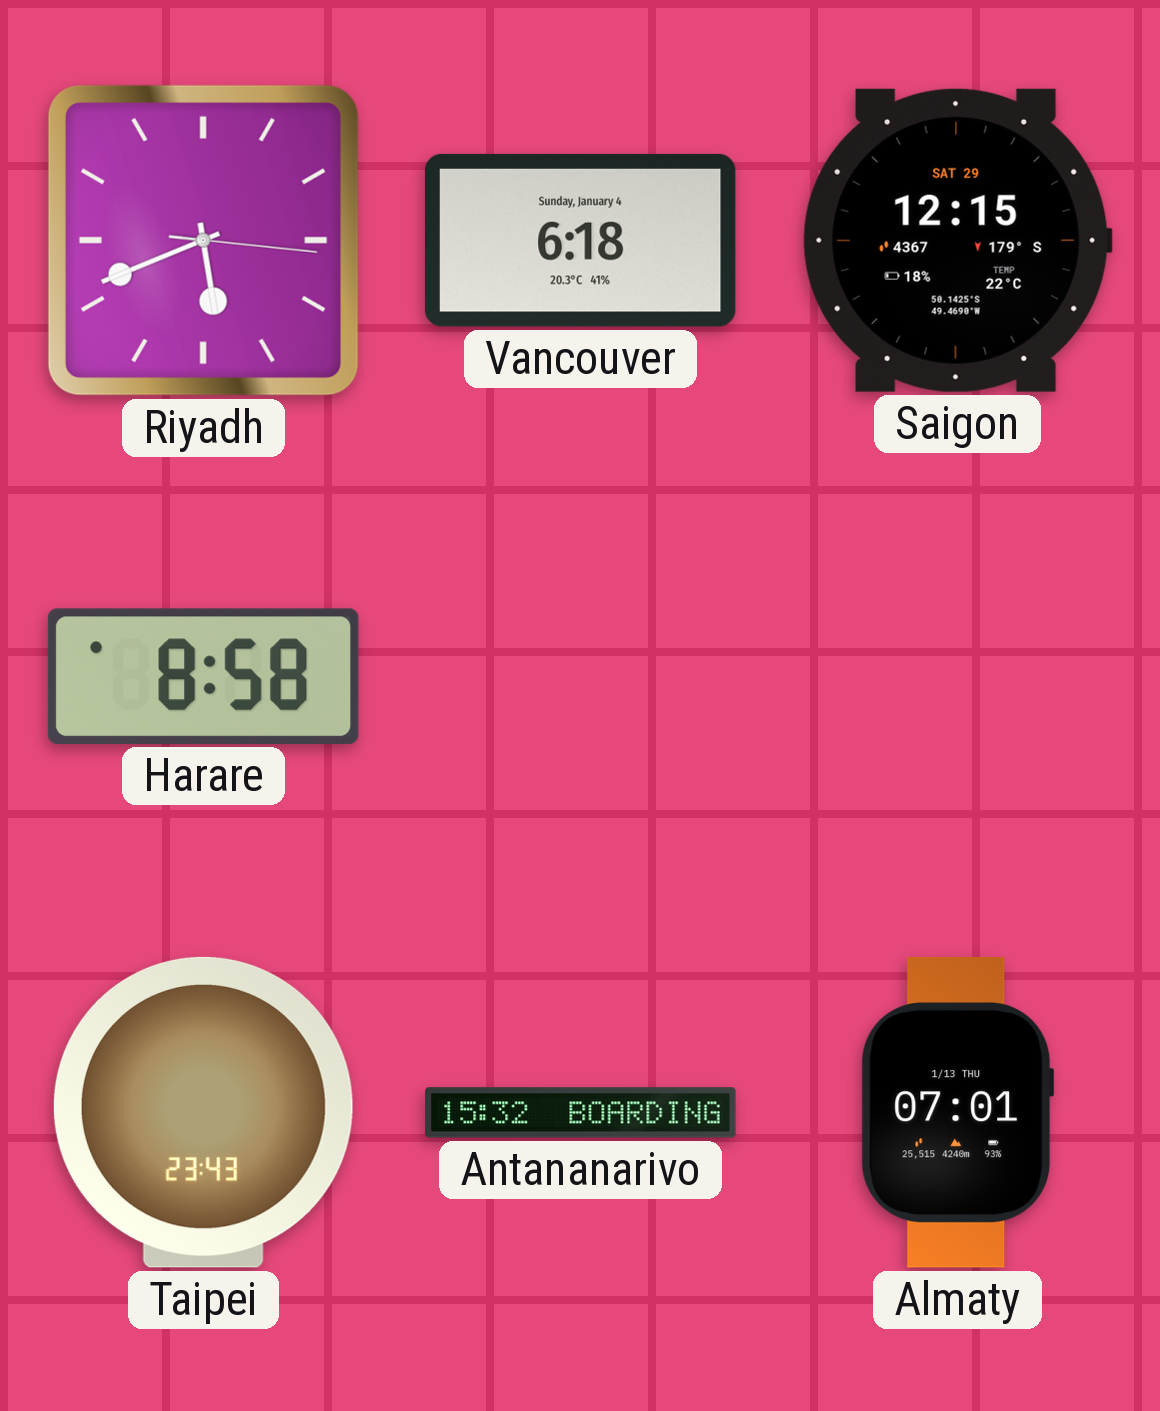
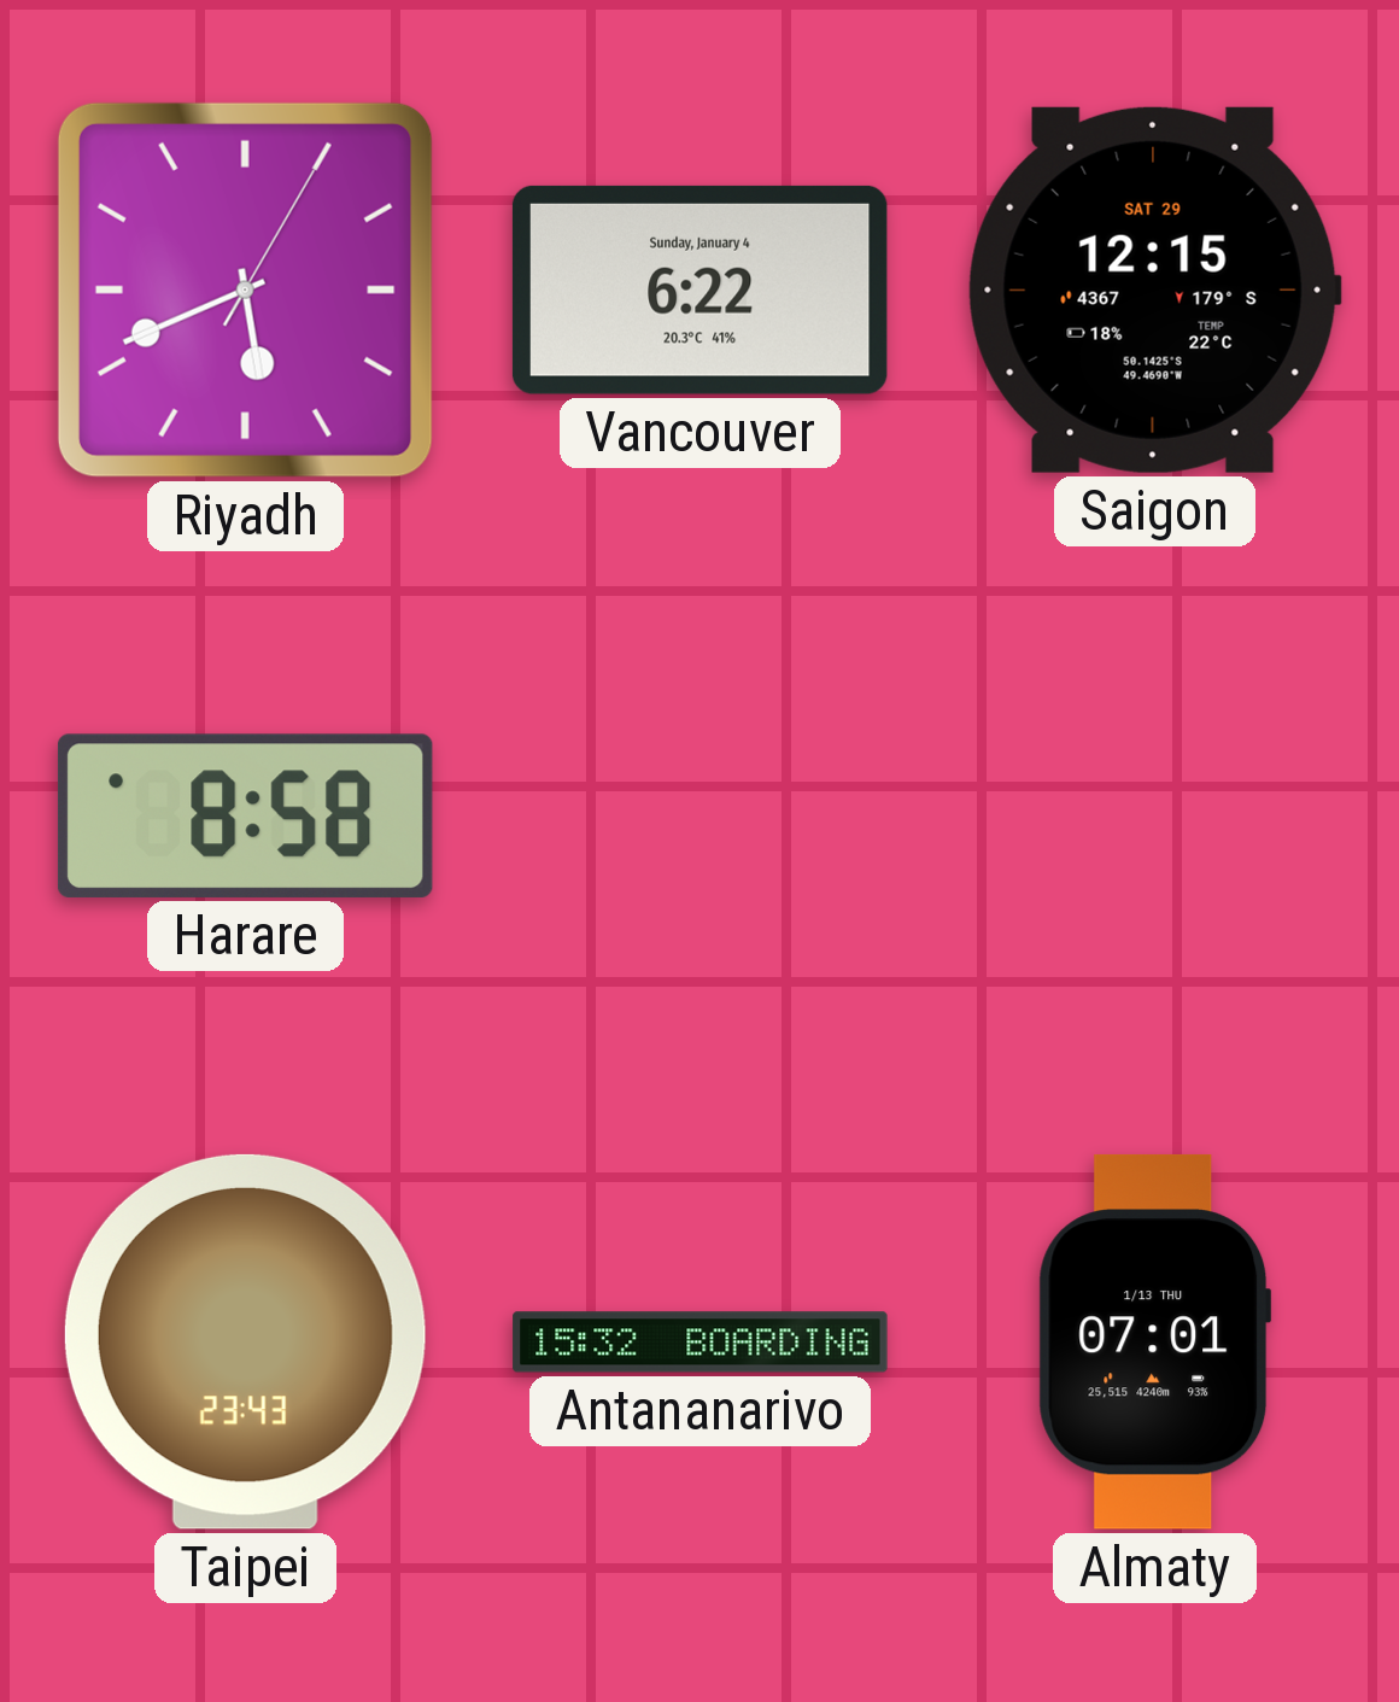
Riyadh: 5:41:16 -> 5:41:05
Vancouver: 6:18 -> 6:22
